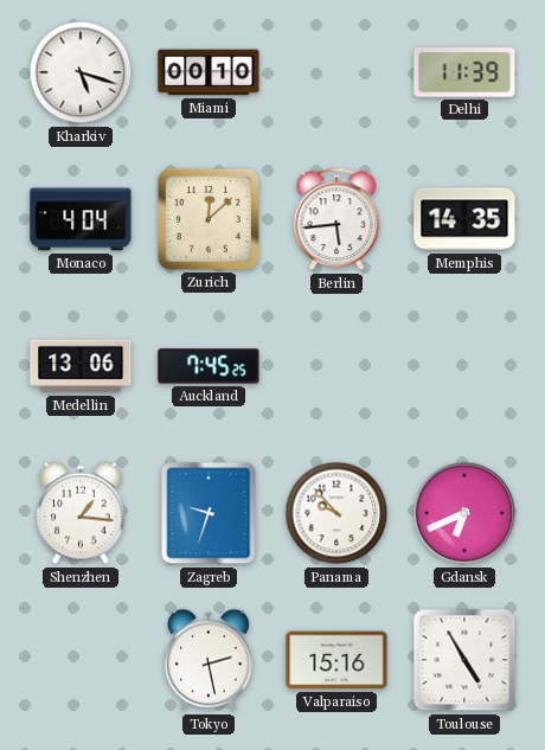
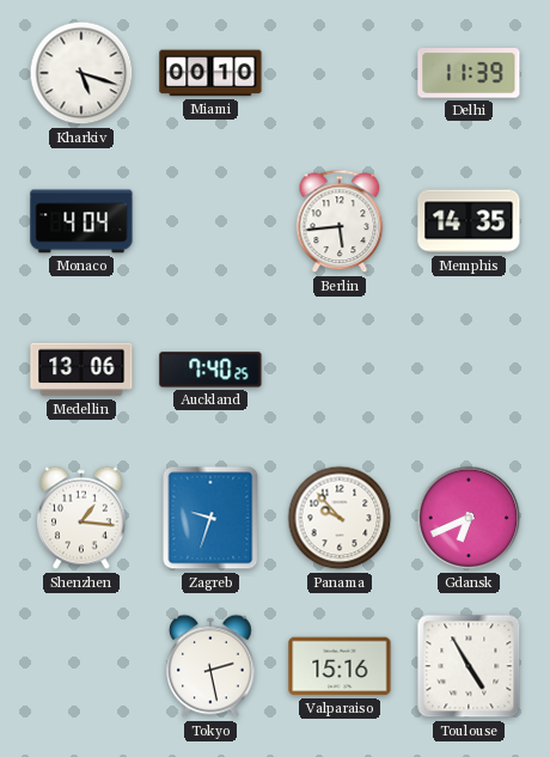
Zurich: 12:08 -> none
Auckland: 7:45 -> 7:40
